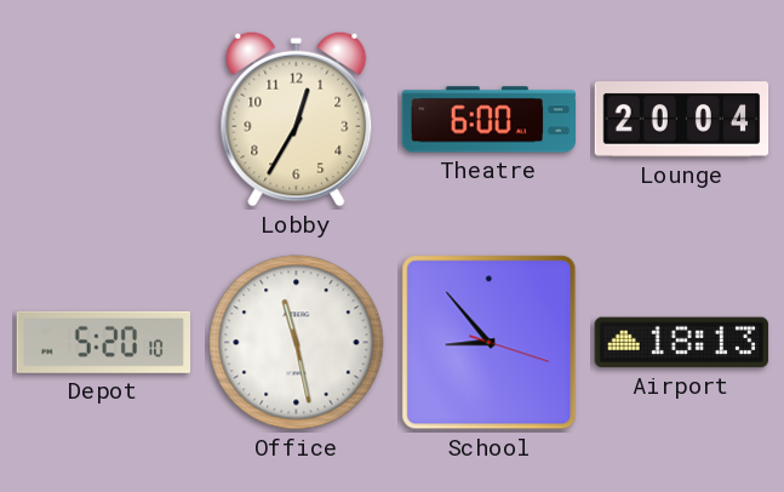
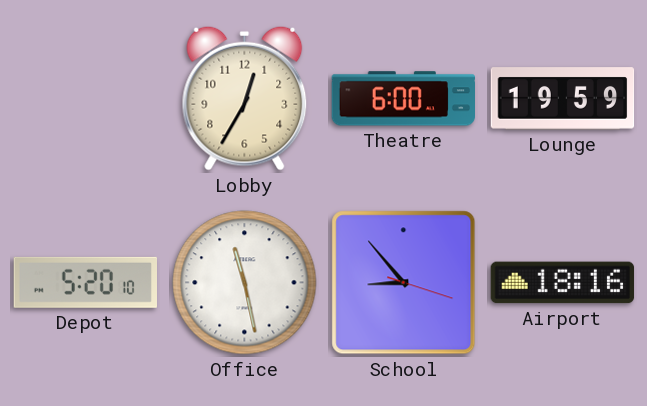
Lounge: 20:04 -> 19:59
Airport: 18:13 -> 18:16
